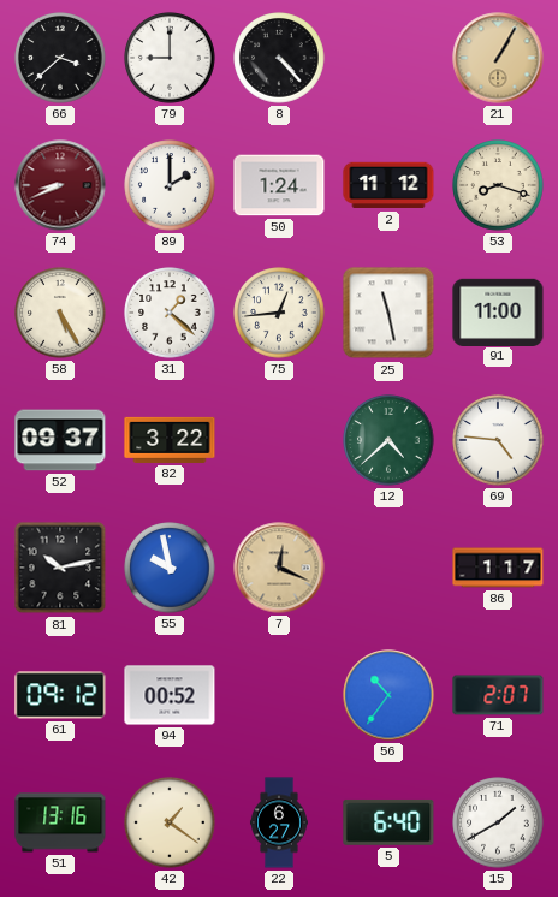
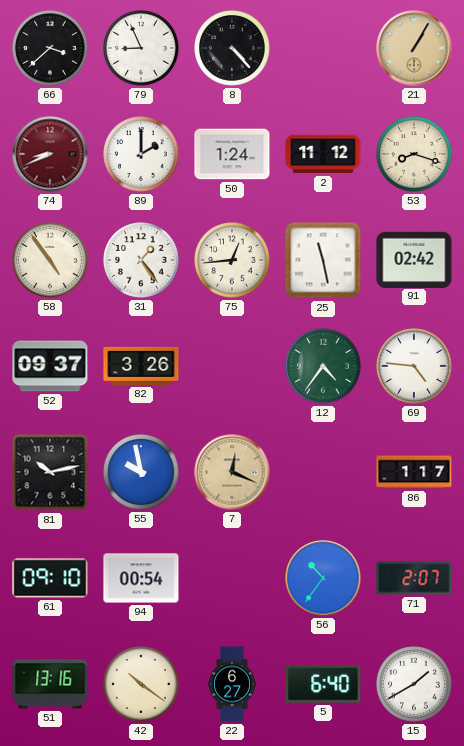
79: 9:00 -> 8:56
58: 5:25 -> 4:54
31: 1:22 -> 1:24
91: 11:00 -> 02:42
82: 3:22 -> 3:26
12: 4:38 -> 4:36
61: 09:12 -> 09:10
94: 00:52 -> 00:54
42: 1:21 -> 10:21
